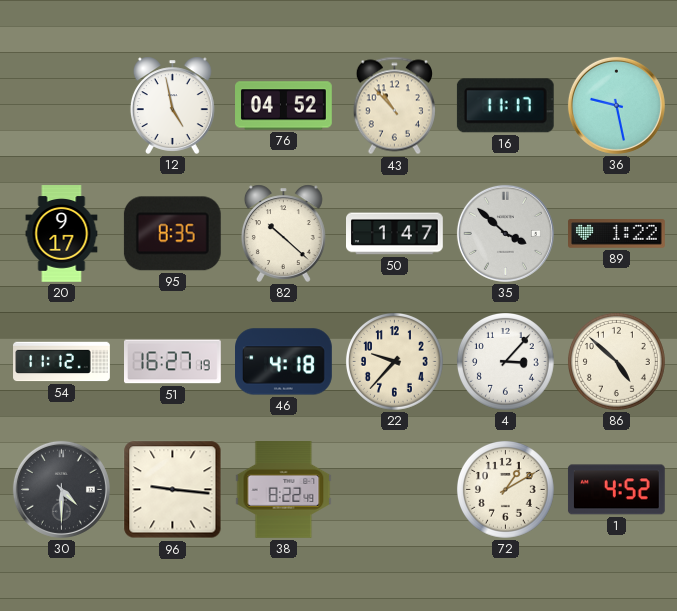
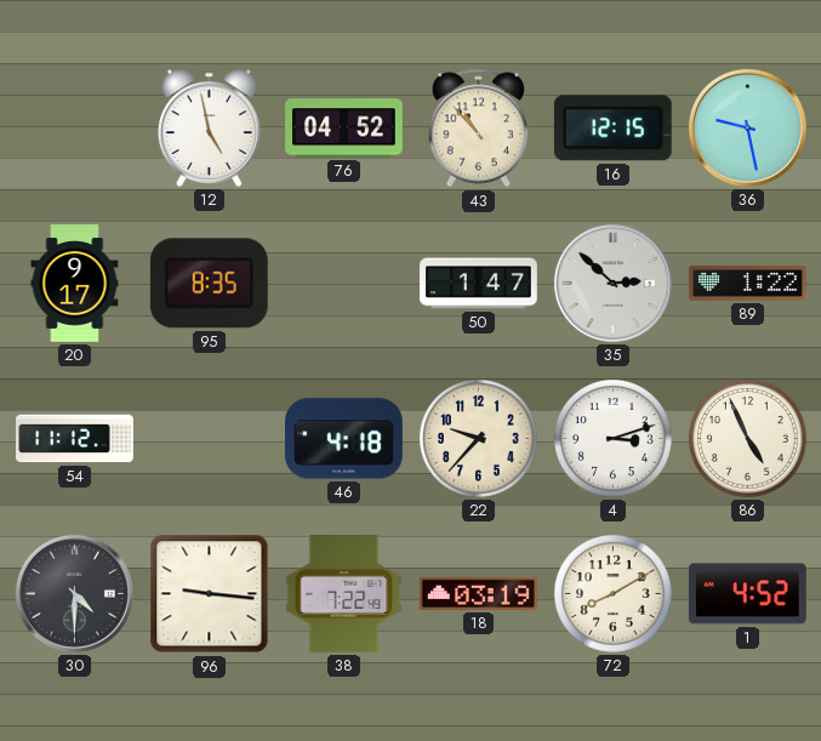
16: 11:17 -> 12:15
82: 10:22 -> none
35: 3:52 -> 2:52
51: 16:27 -> none
4: 3:07 -> 3:12
86: 4:52 -> 4:56
38: 8:22 -> 7:22
18: none -> 03:19
72: 1:10 -> 8:10
